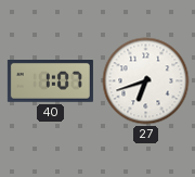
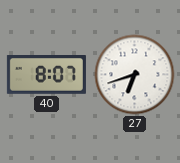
40: 1:07 -> 8:07
